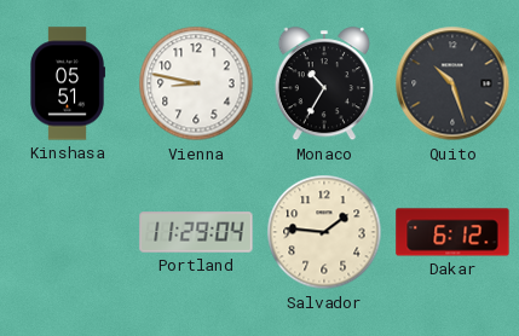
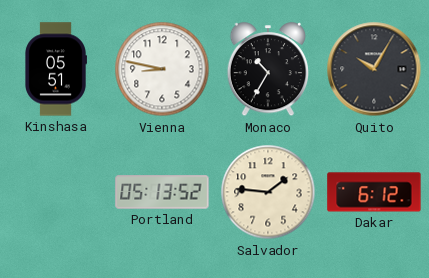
Quito: 10:27 -> 10:05
Portland: 11:29 -> 05:13
